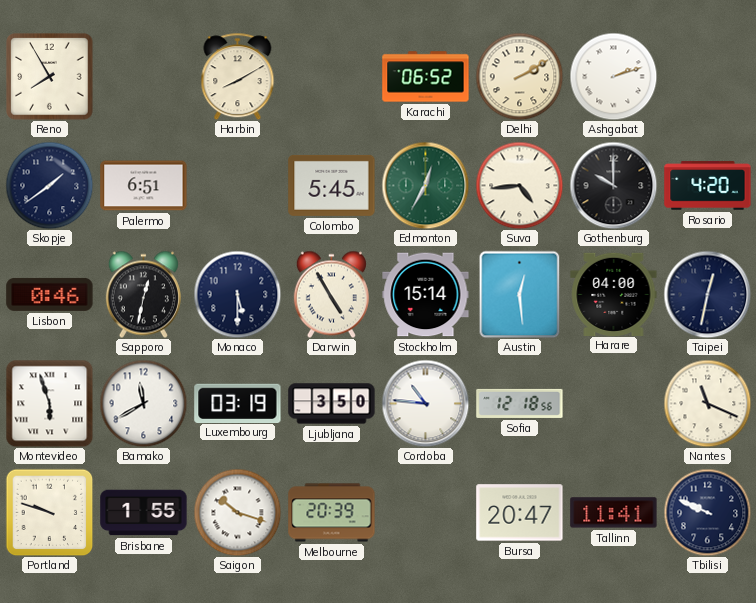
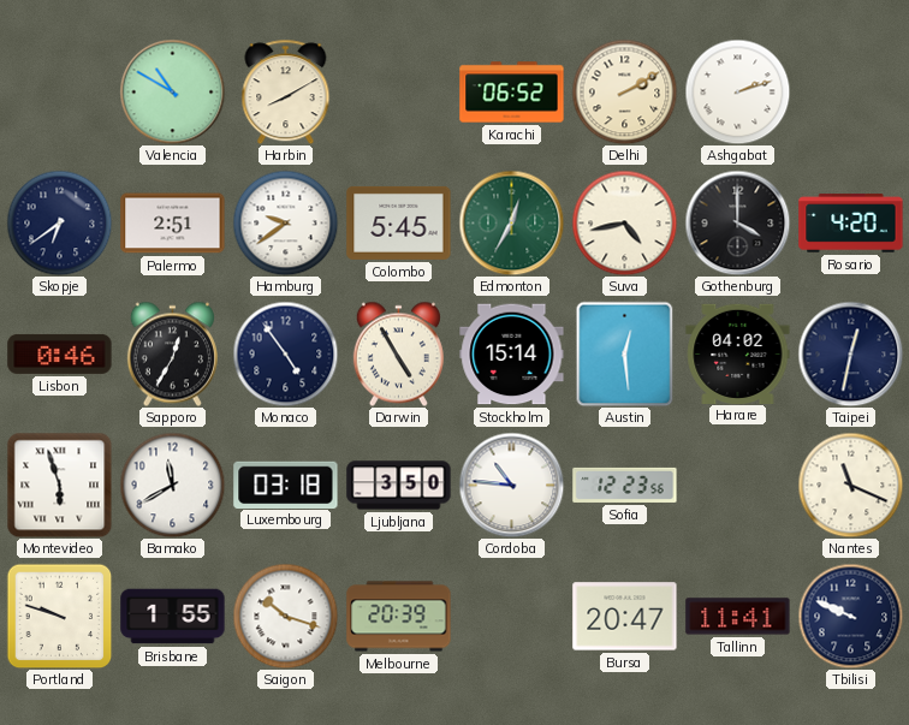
Reno: 7:55 -> none
Valencia: none -> 10:50
Skopje: 1:39 -> 6:39
Palermo: 6:51 -> 2:51
Hamburg: none -> 9:39
Suva: 4:44 -> 4:43
Gothenburg: 10:00 -> 4:00
Sapporo: 12:32 -> 12:35
Monaco: 5:30 -> 4:54
Harare: 04:00 -> 04:02
Luxembourg: 03:19 -> 03:18
Sofia: 12:18 -> 12:23
